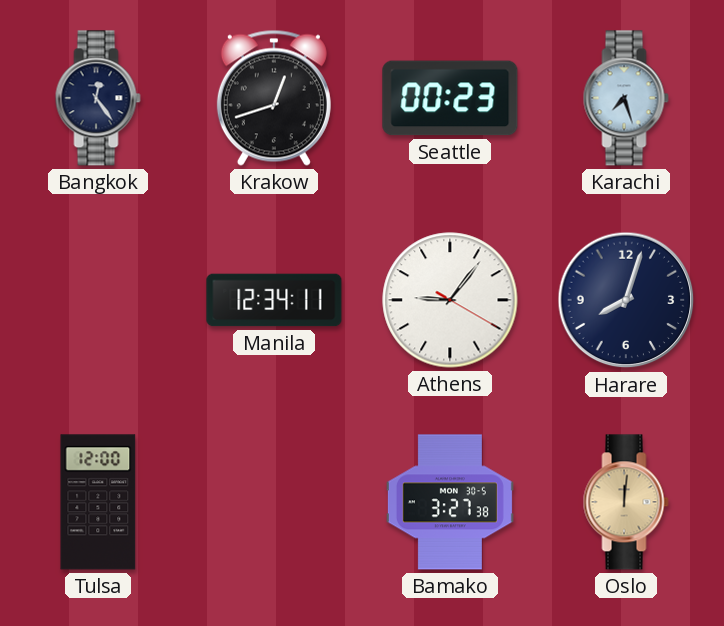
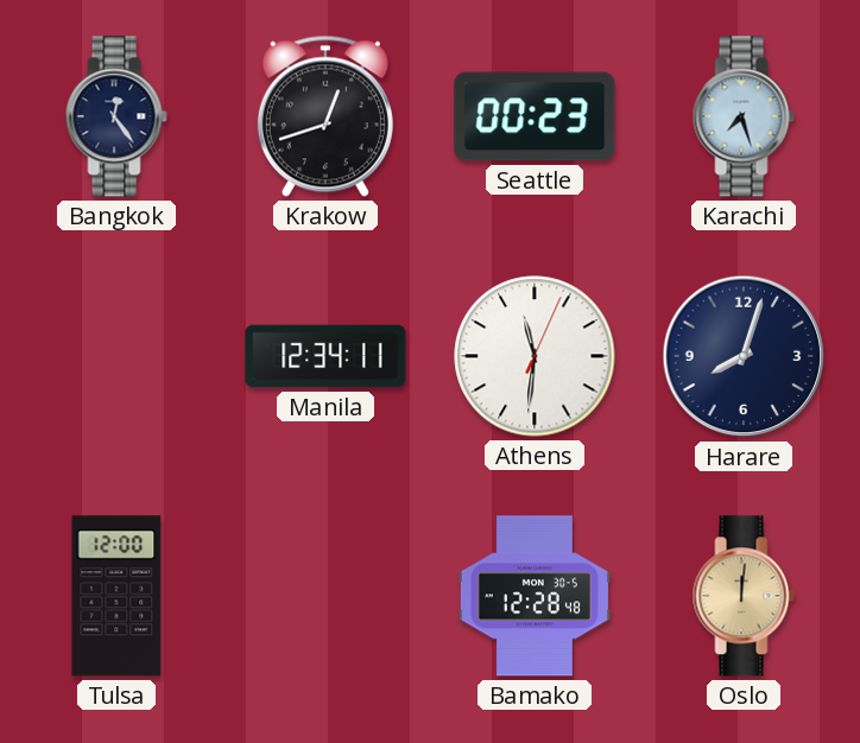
Athens: 9:06 -> 11:31
Bamako: 3:27 -> 12:28
